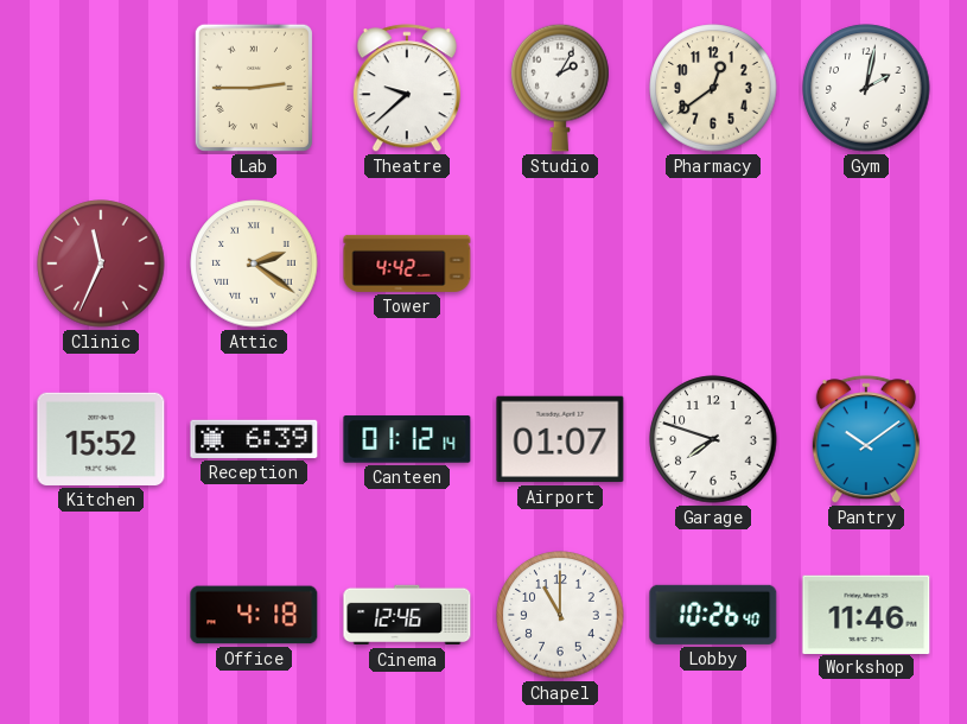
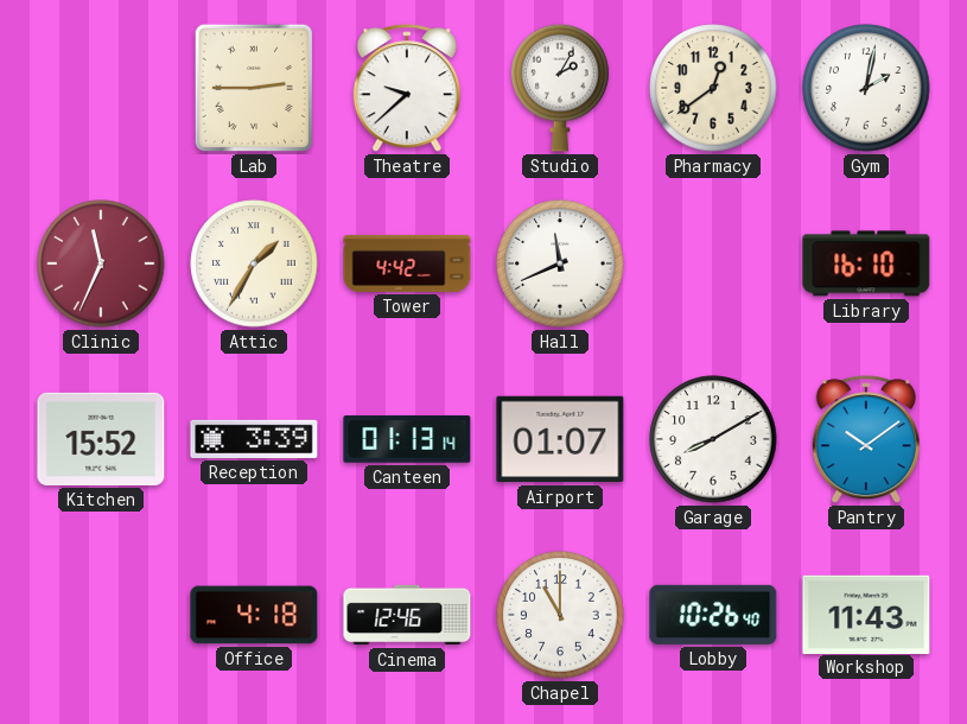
Attic: 2:21 -> 1:35
Hall: none -> 11:41
Library: none -> 16:10
Reception: 6:39 -> 3:39
Canteen: 01:12 -> 01:13
Garage: 7:48 -> 8:10
Workshop: 11:46 -> 11:43
